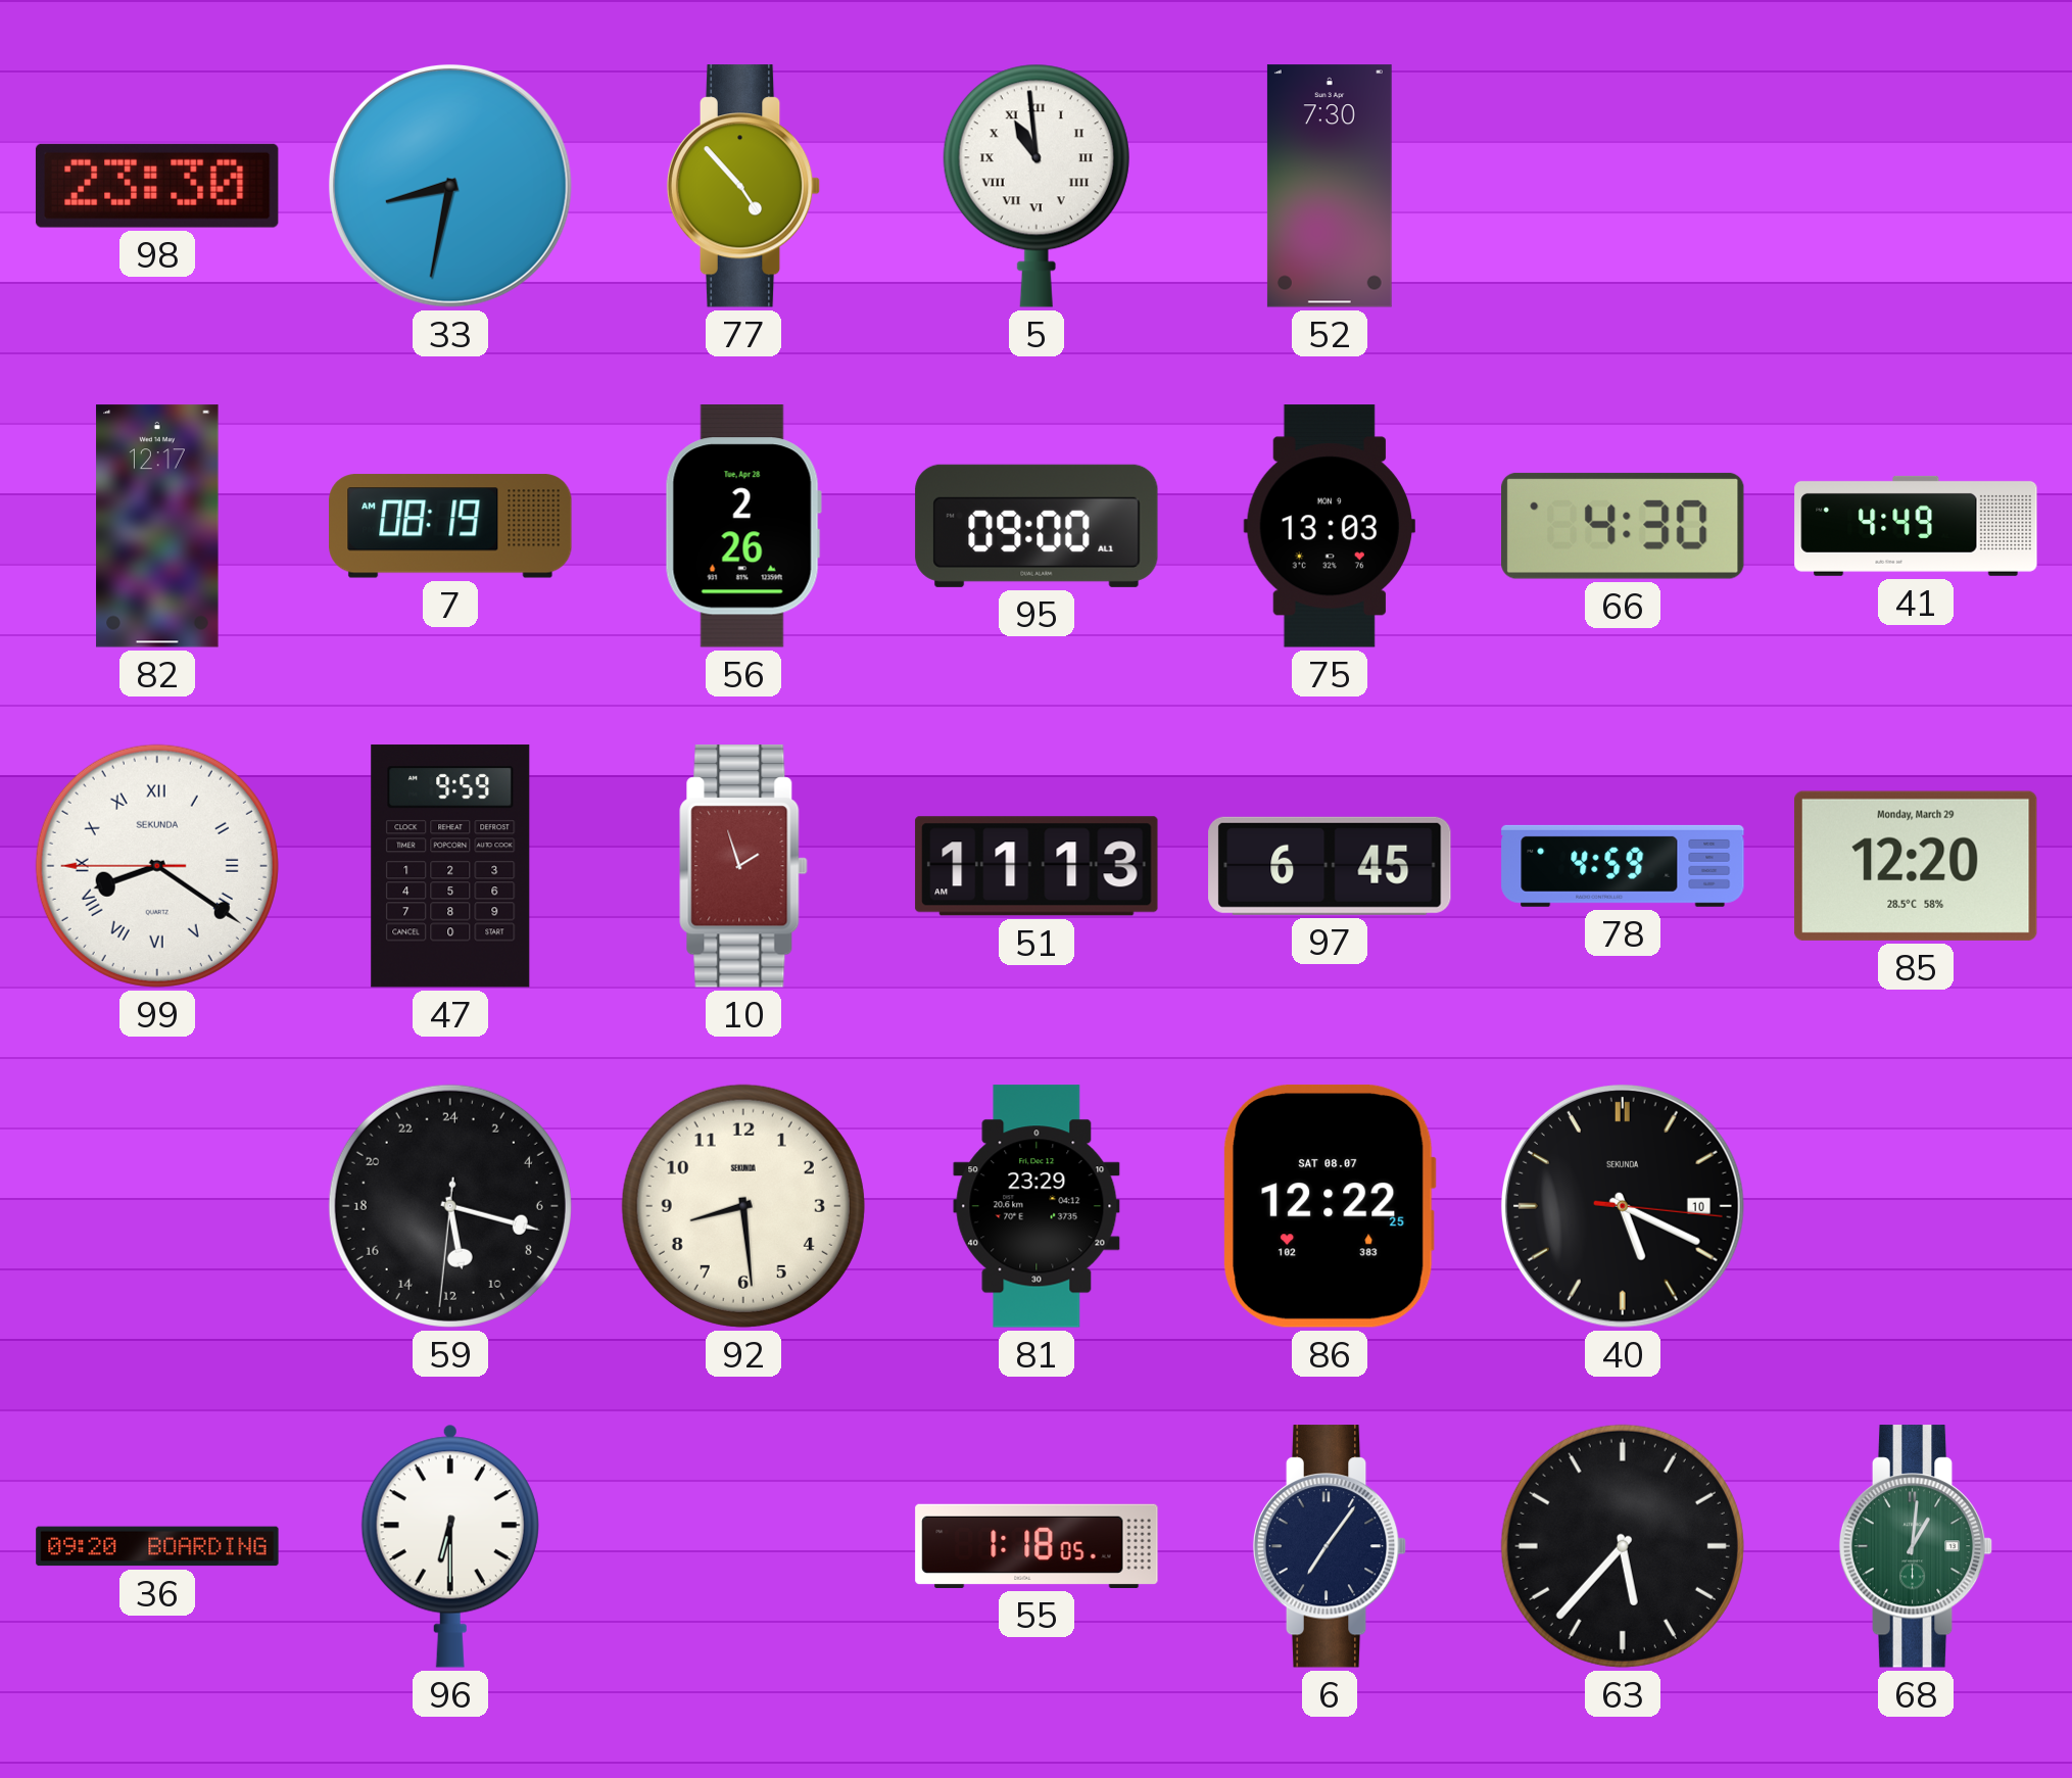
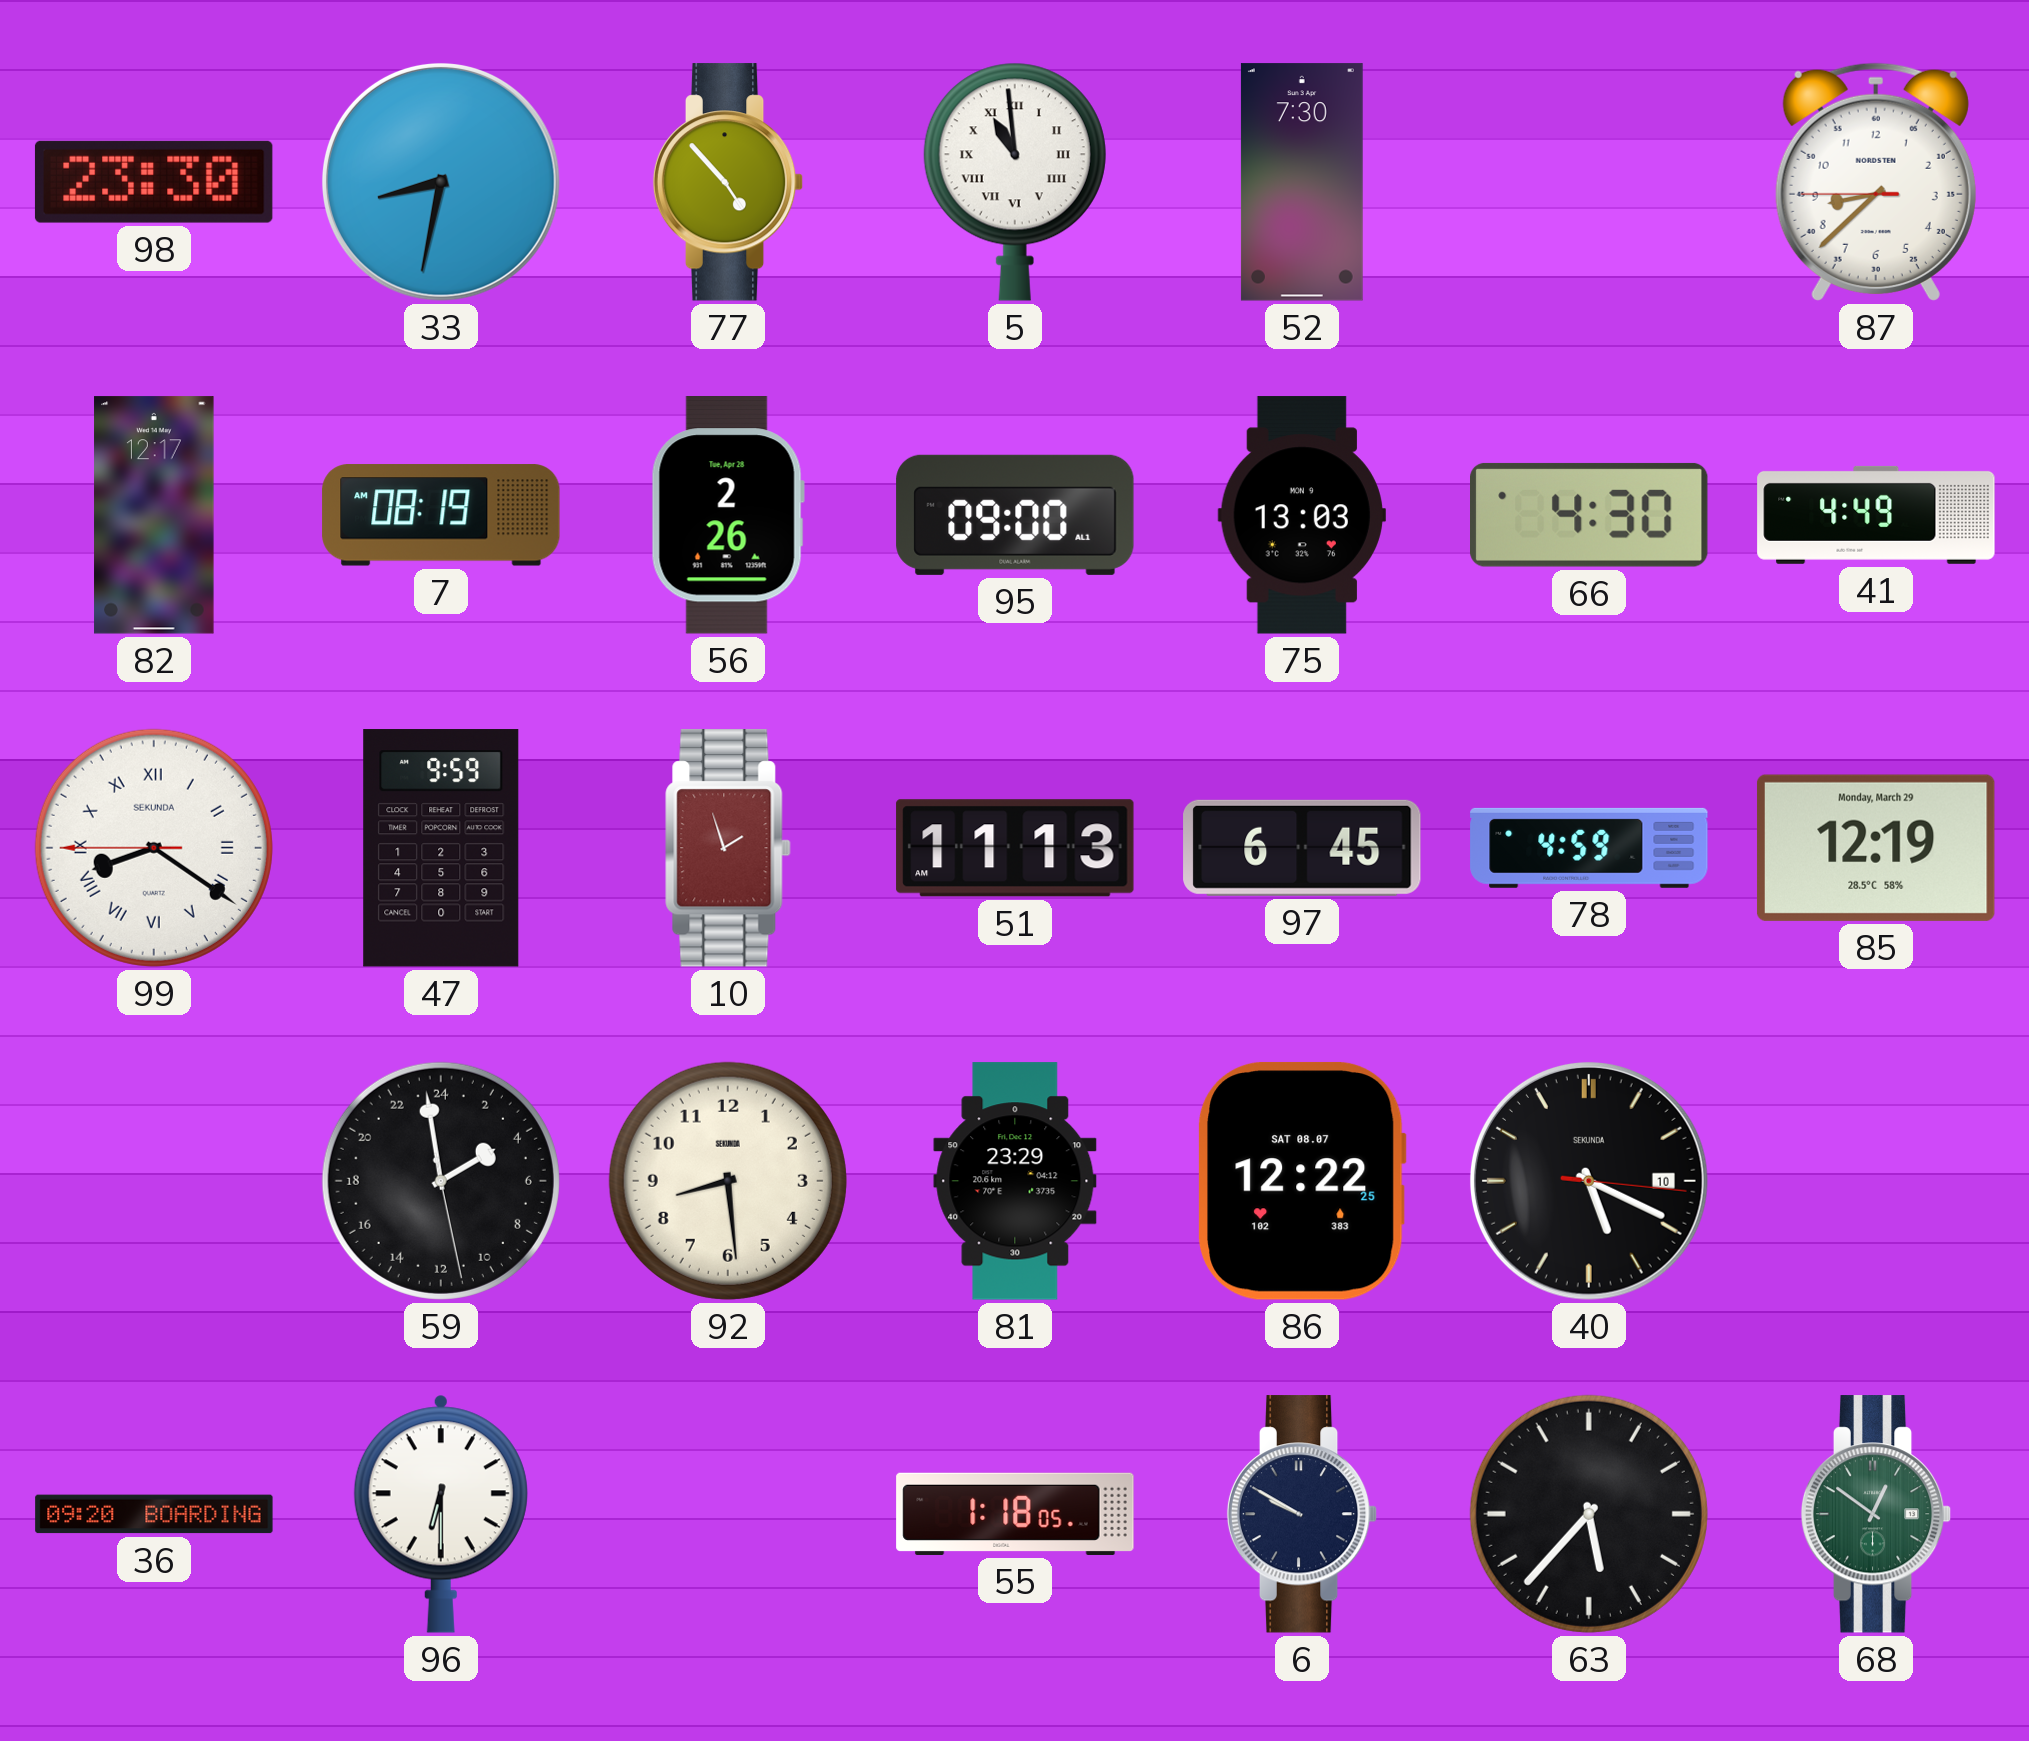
87: none -> 8:37
85: 12:20 -> 12:19
59: 11:17 -> 3:58
6: 7:06 -> 9:50
68: 1:01 -> 12:51
